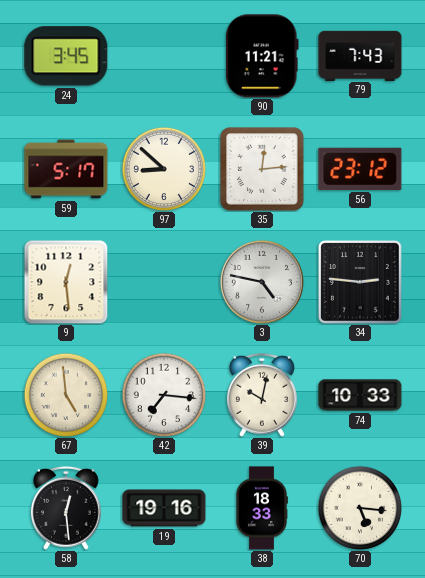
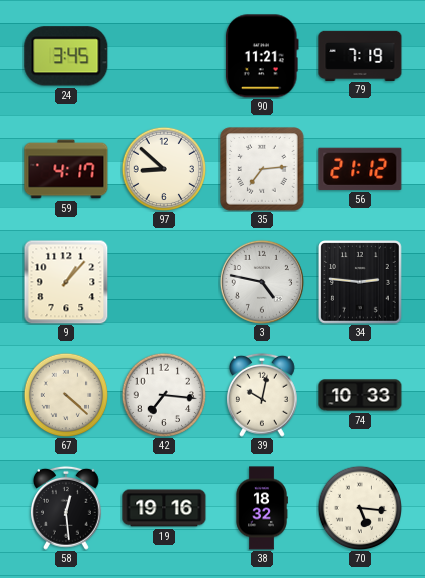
79: 7:43 -> 7:19
59: 5:17 -> 4:17
35: 12:14 -> 7:14
56: 23:12 -> 21:12
9: 12:29 -> 1:07
67: 4:59 -> 4:22
38: 18:33 -> 18:32
